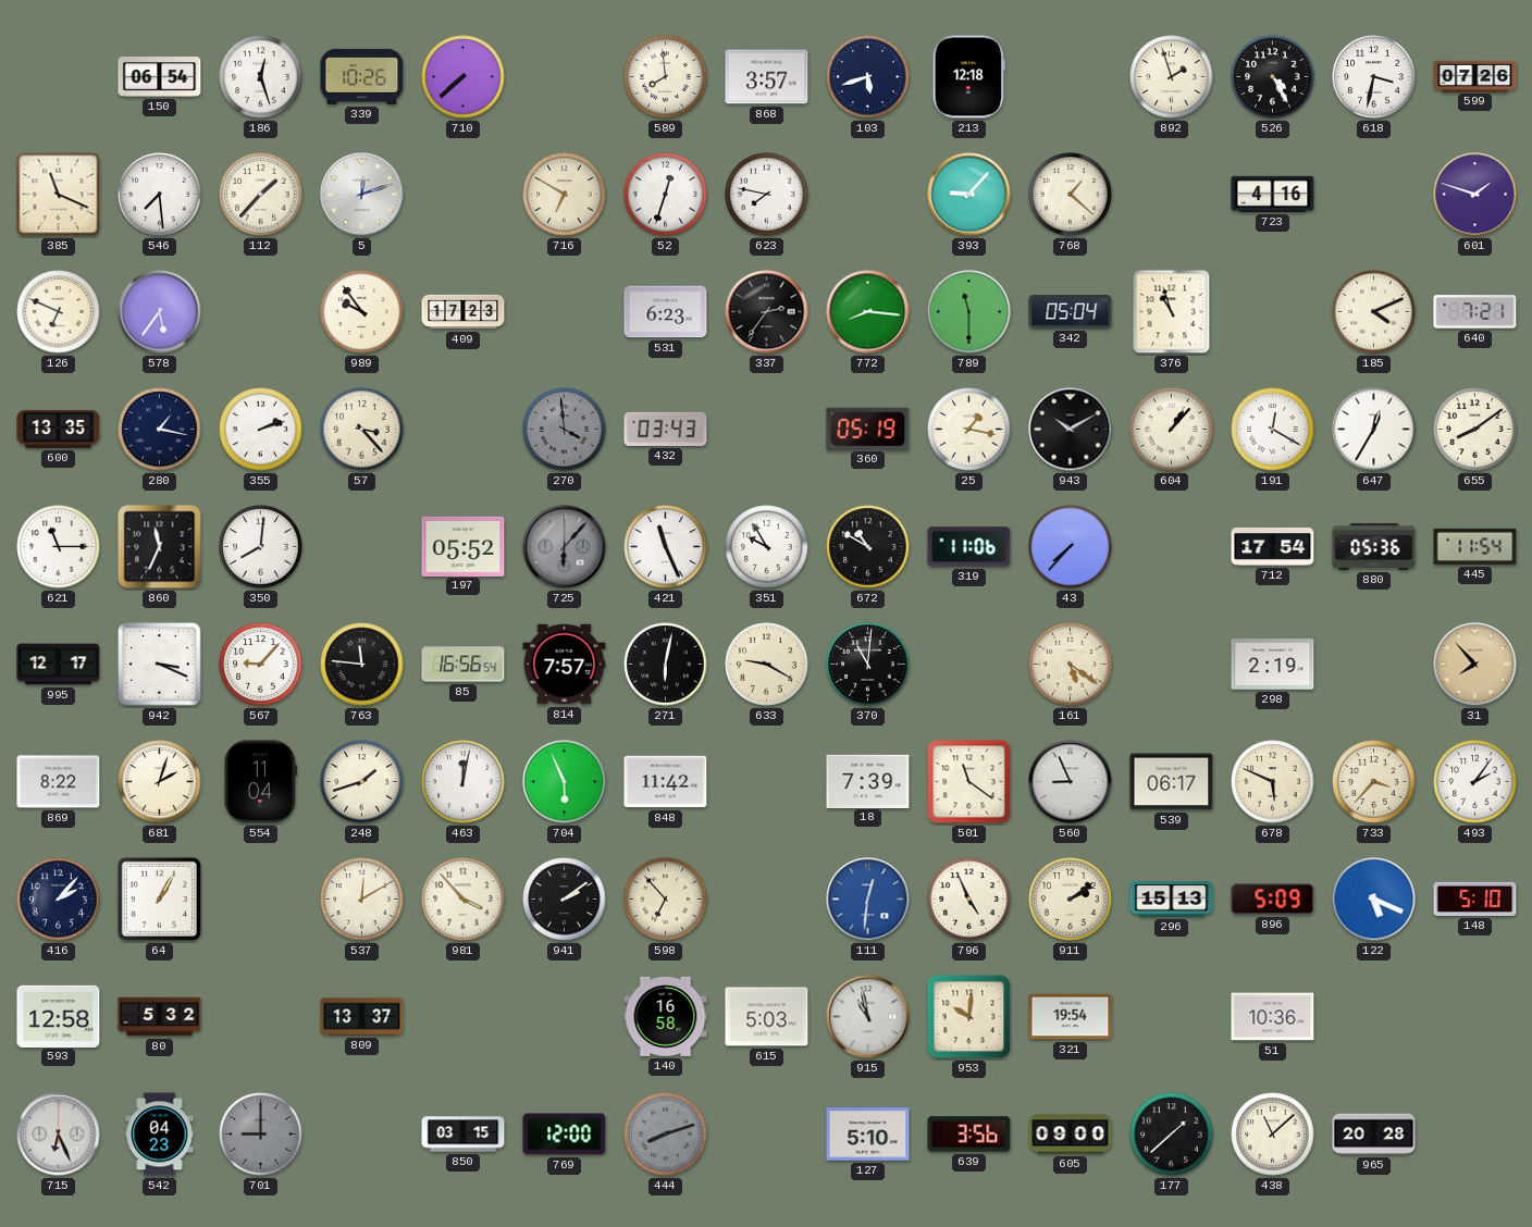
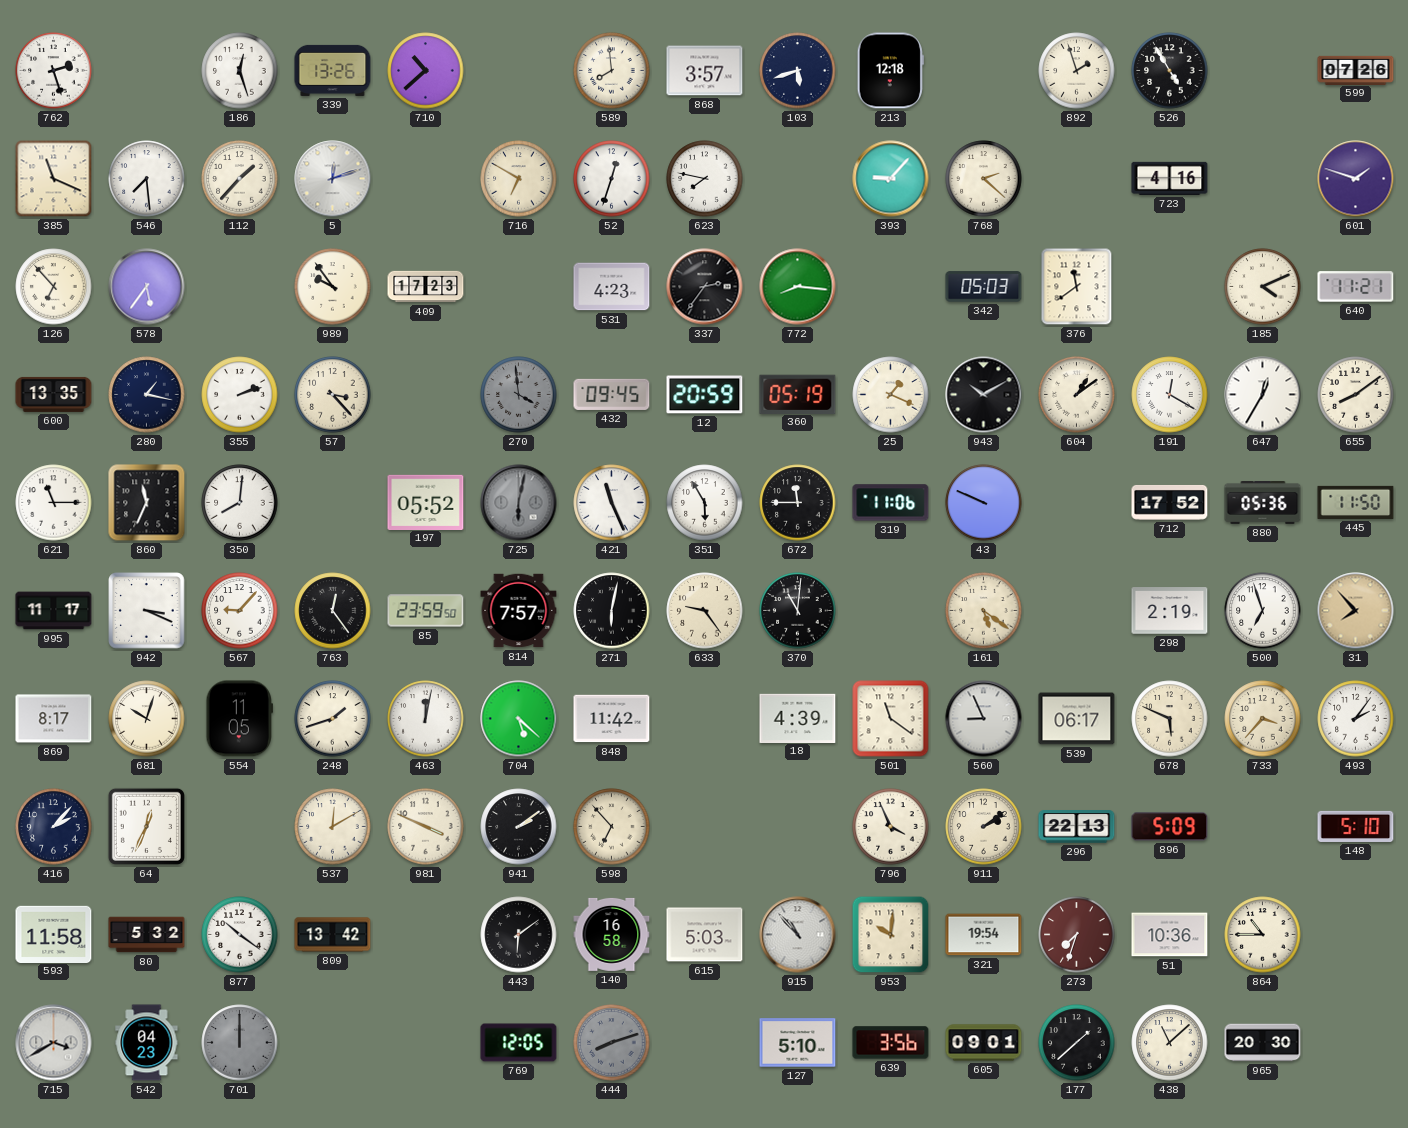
762: none -> 2:27
150: 06:54 -> none
339: 10:26 -> 13:26
710: 7:38 -> 10:38
526: 4:25 -> 4:55
618: 3:32 -> none
768: 1:22 -> 2:22
126: 6:49 -> 6:53
531: 6:23 -> 4:23
789: 11:30 -> none
342: 05:04 -> 05:03
376: 10:57 -> 11:39
640: 7:21 -> 11:21
432: 03:43 -> 09:45
12: none -> 20:59
25: 1:17 -> 1:19
604: 1:07 -> 1:09
725: 6:07 -> 6:02
351: 9:55 -> 5:55
672: 10:50 -> 11:45
43: 7:37 -> 9:49
712: 17:54 -> 17:52
445: 11:54 -> 11:50
995: 12:17 -> 11:17
763: 11:46 -> 12:24
85: 16:56 -> 23:59
633: 9:20 -> 9:24
500: none -> 6:57
869: 8:22 -> 8:17
681: 2:03 -> 10:03
554: 11:04 -> 11:05
704: 5:56 -> 5:22
18: 7:39 -> 4:39
64: 1:05 -> 12:34
981: 3:53 -> 3:49
111: 12:31 -> none
796: 4:56 -> 3:56
296: 15:13 -> 22:13
122: 5:19 -> none
593: 12:58 -> 11:58
877: none -> 10:21
809: 13:37 -> 13:42
443: none -> 6:09
915: 10:58 -> 10:53
273: none -> 7:33
864: none -> 10:45
715: 6:26 -> 3:40
701: 9:00 -> 12:00
850: 03:15 -> none
769: 12:00 -> 12:05
605: 09:00 -> 09:01
965: 20:28 -> 20:30
